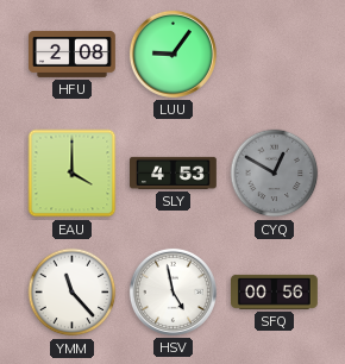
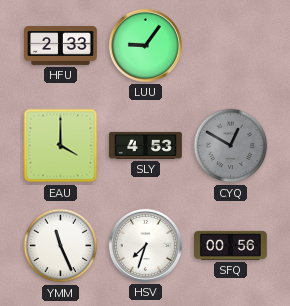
HFU: 2:08 -> 2:33
YMM: 11:23 -> 11:26
HSV: 4:58 -> 7:33
